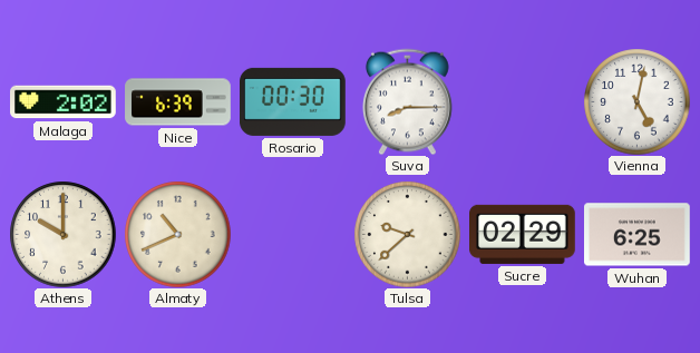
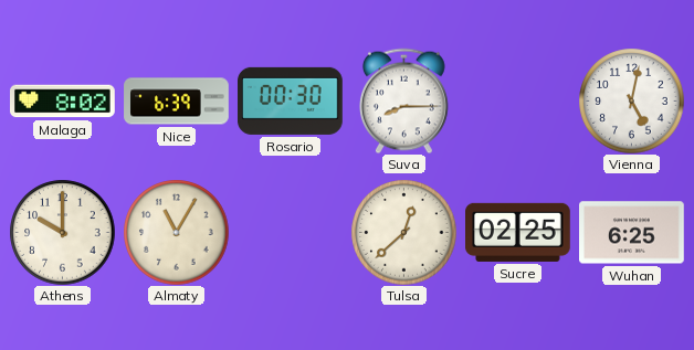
Malaga: 2:02 -> 8:02
Almaty: 10:41 -> 11:05
Tulsa: 9:38 -> 12:38
Sucre: 02:29 -> 02:25
